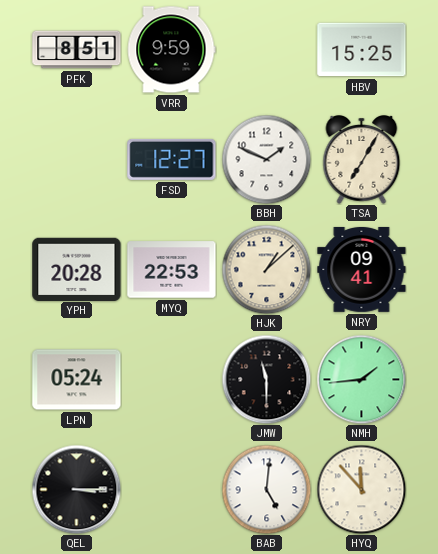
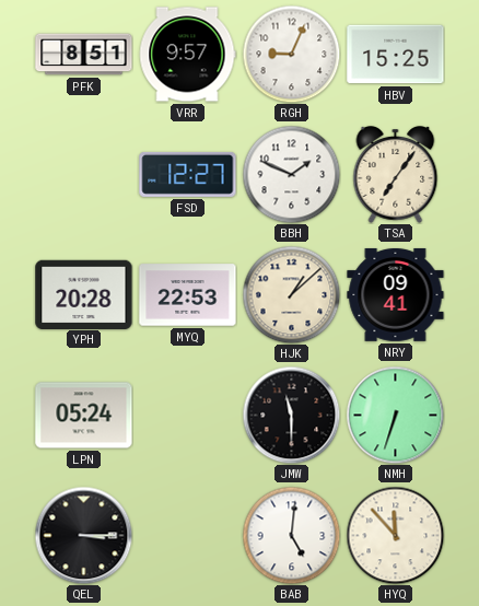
VRR: 9:59 -> 9:57
RGH: none -> 9:04
TSA: 7:05 -> 7:06
NMH: 1:44 -> 6:33
